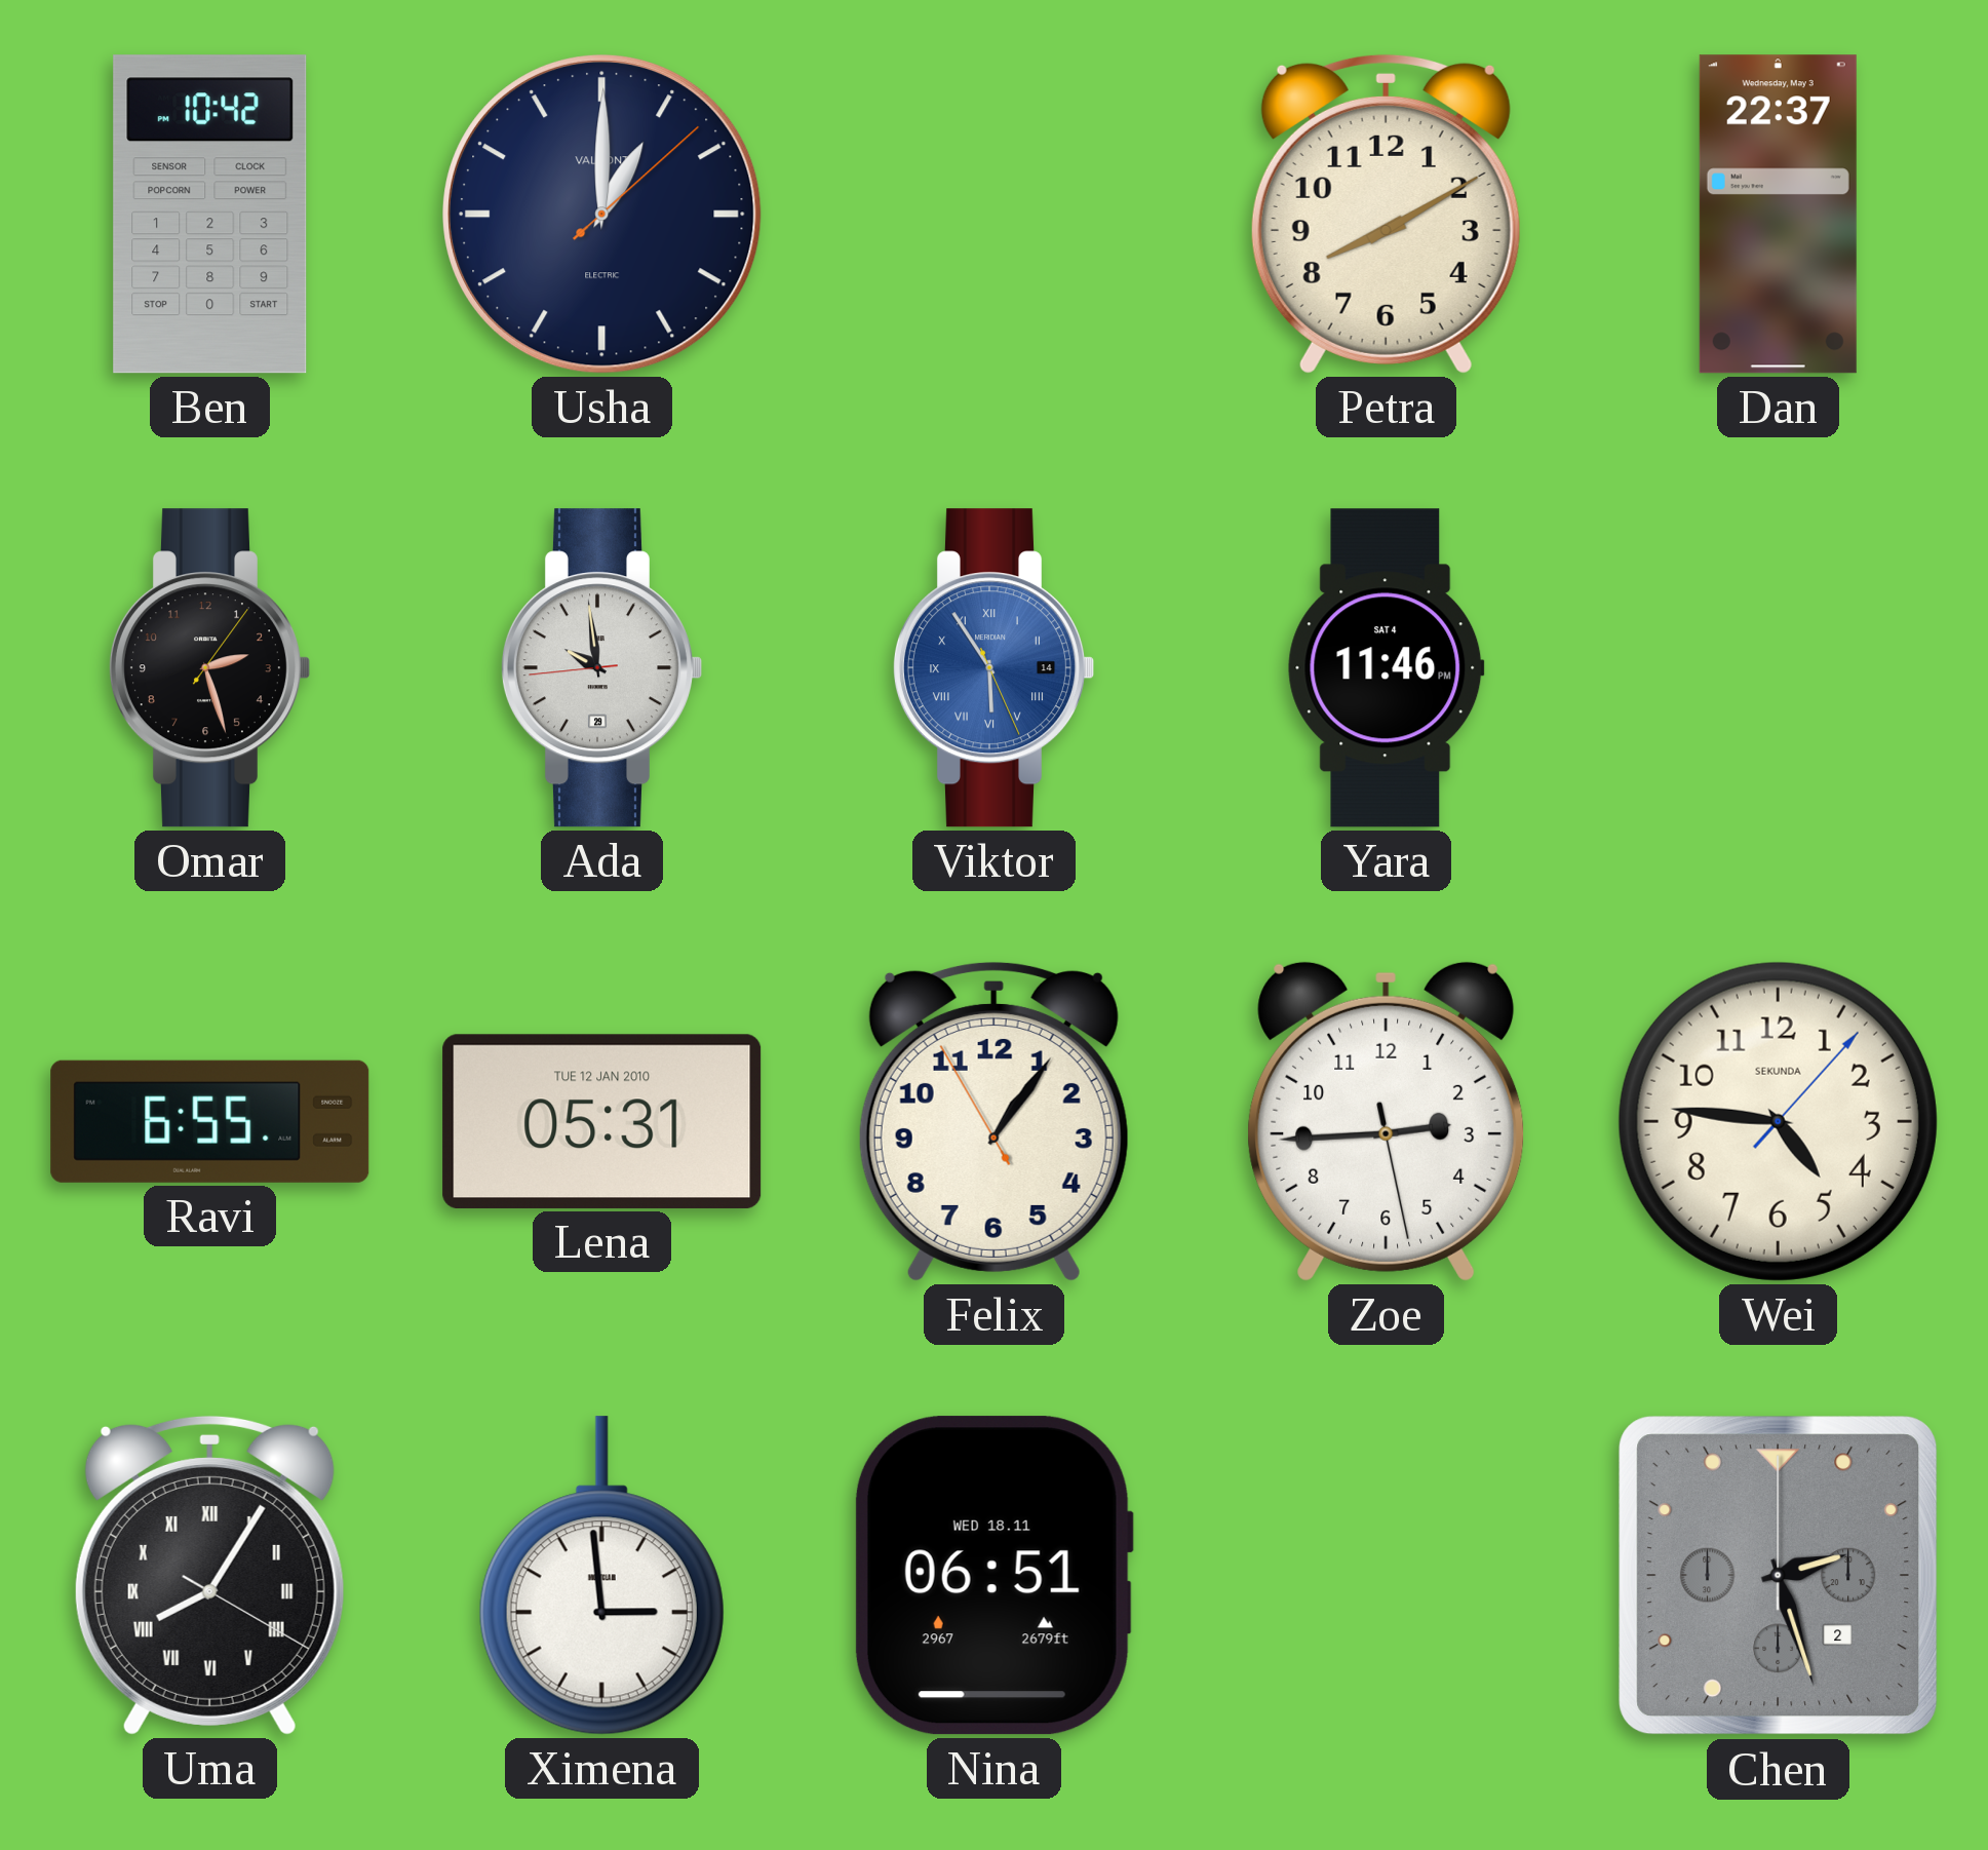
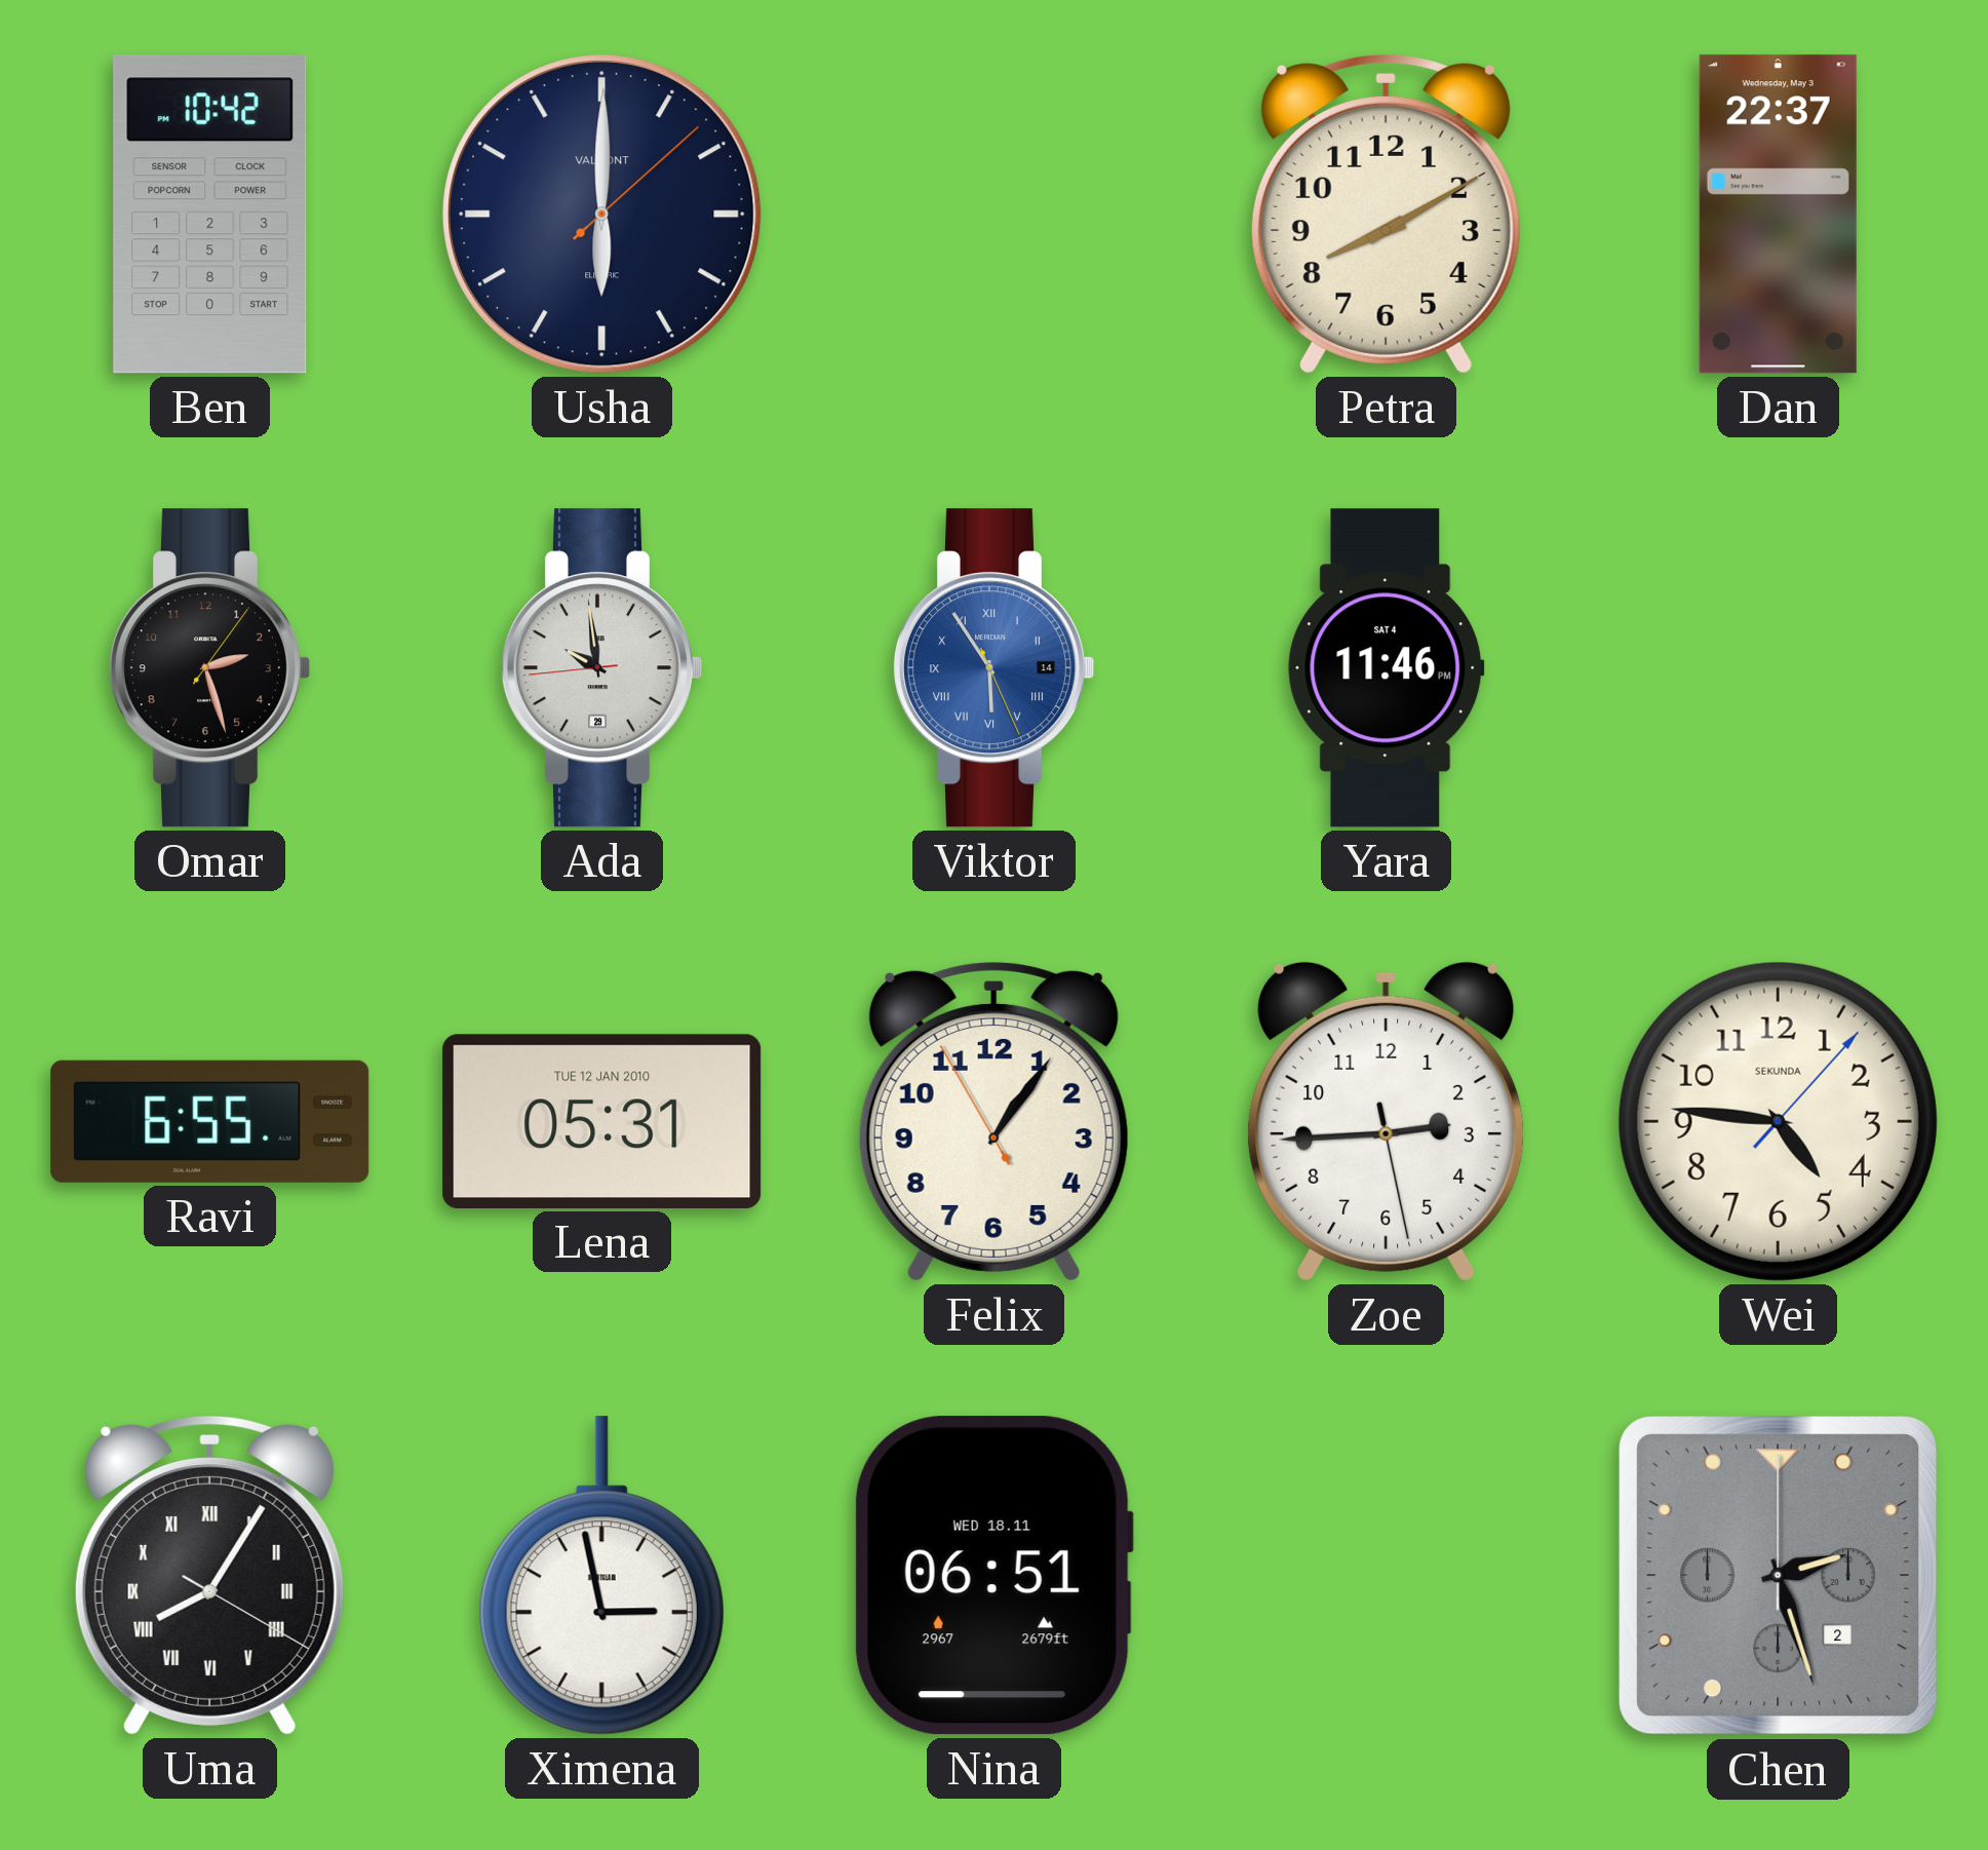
Usha: 1:00 -> 6:00
Ximena: 2:59 -> 2:58
